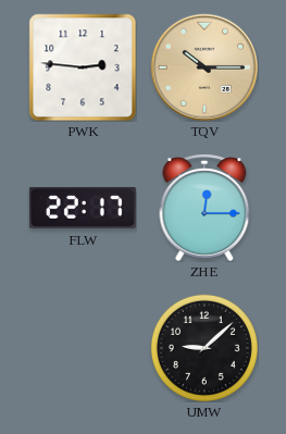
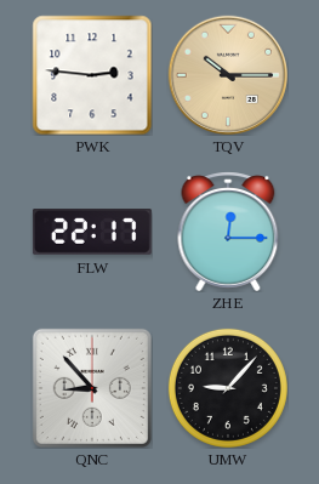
QNC: none -> 8:53
UMW: 9:08 -> 9:07
